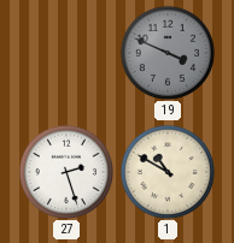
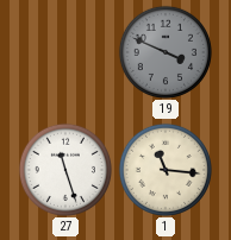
27: 2:27 -> 11:27
1: 10:50 -> 11:16
